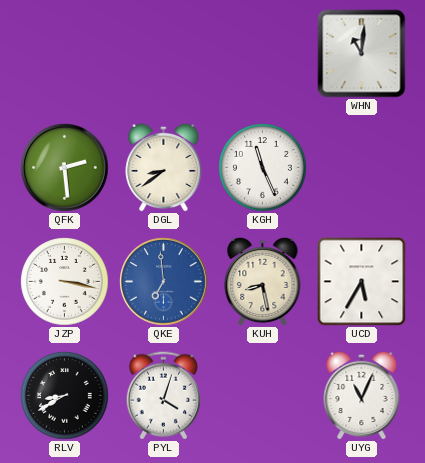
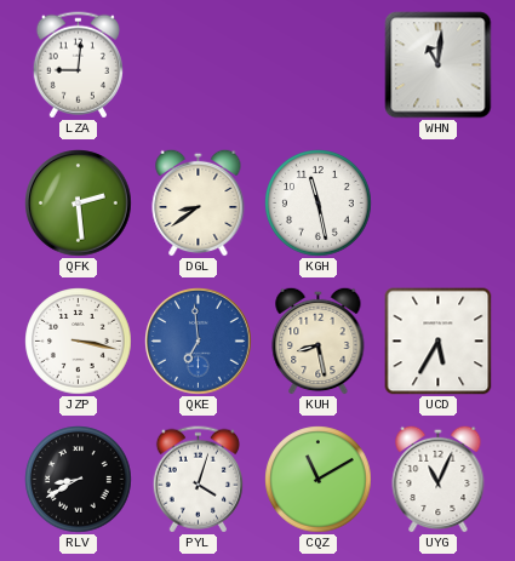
LZA: none -> 9:01
KGH: 11:26 -> 11:28
CQZ: none -> 11:10
